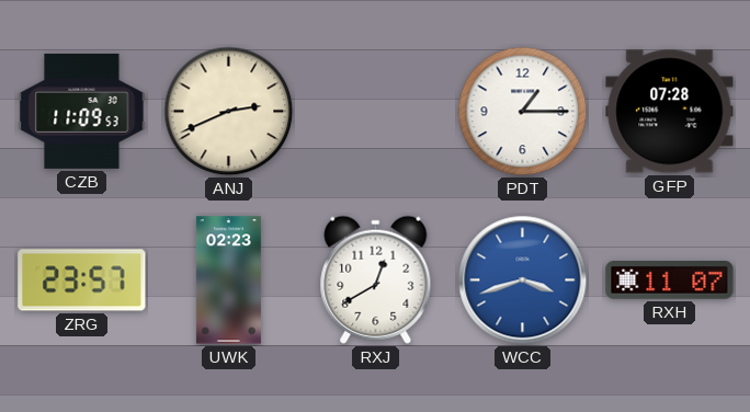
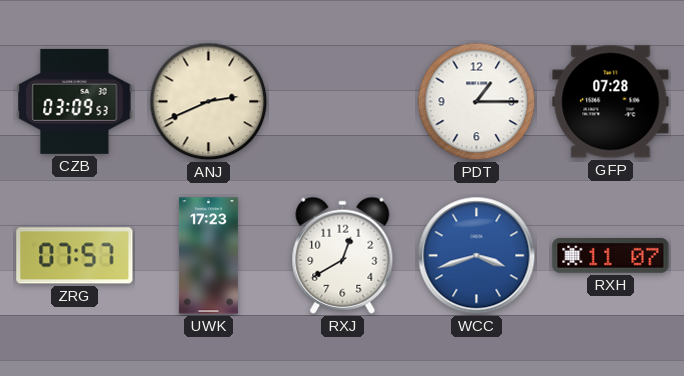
CZB: 11:09 -> 03:09
ZRG: 23:57 -> 07:57
UWK: 02:23 -> 17:23
